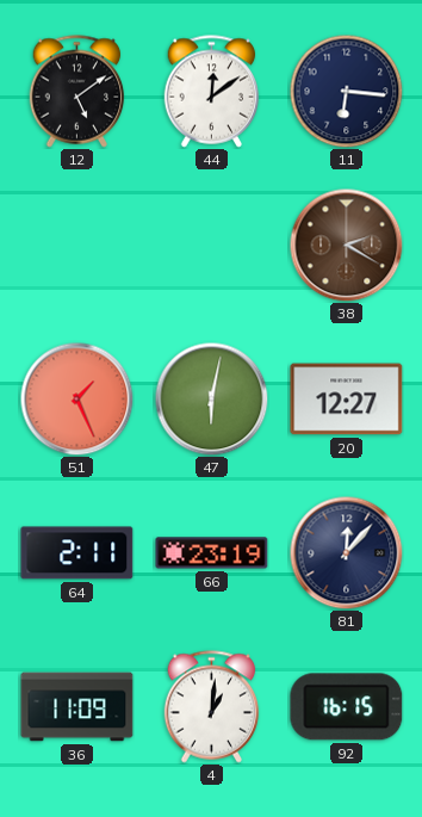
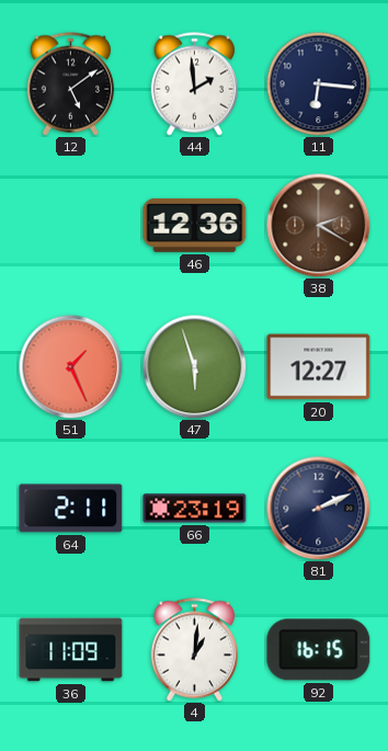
44: 12:09 -> 1:59
46: none -> 12:36
47: 6:02 -> 5:57
81: 12:07 -> 2:11
